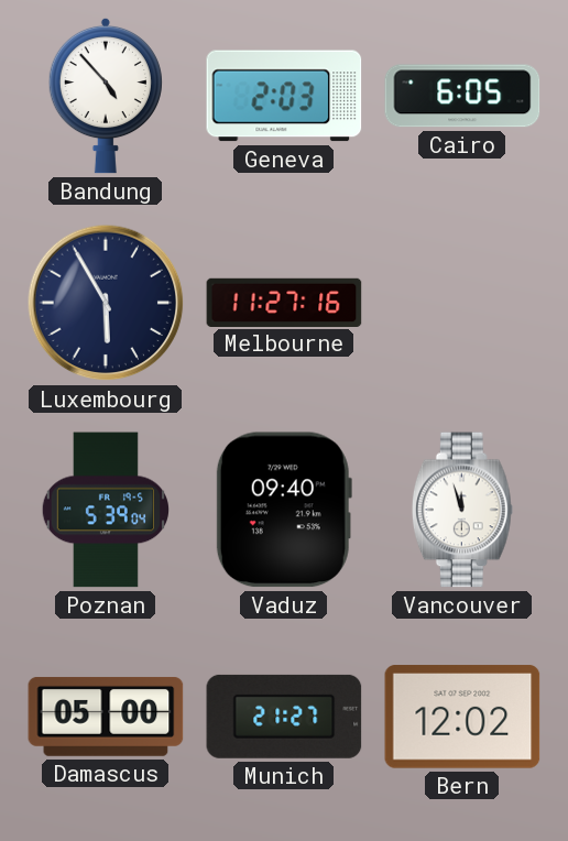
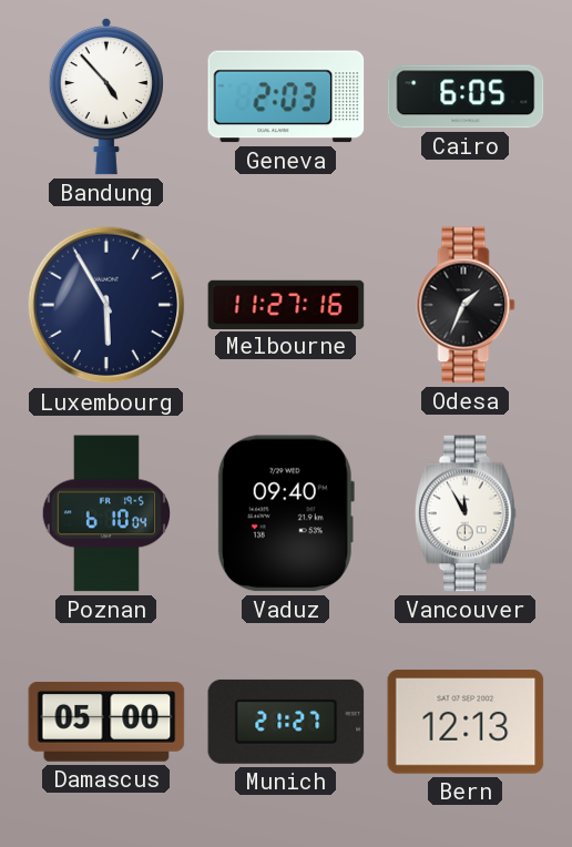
Odesa: none -> 1:34
Poznan: 5:39 -> 6:10
Vancouver: 11:57 -> 11:55
Bern: 12:02 -> 12:13
